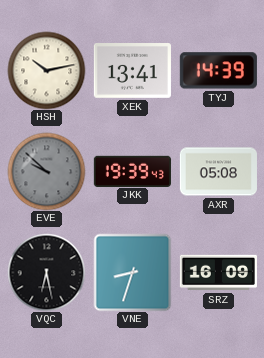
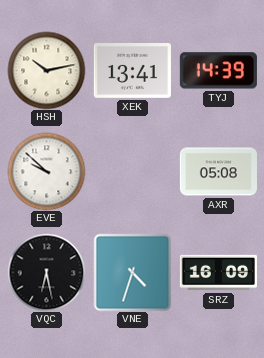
EVE dial: grey -> white
JKK: 19:39 -> none
VNE: 8:33 -> 4:33
